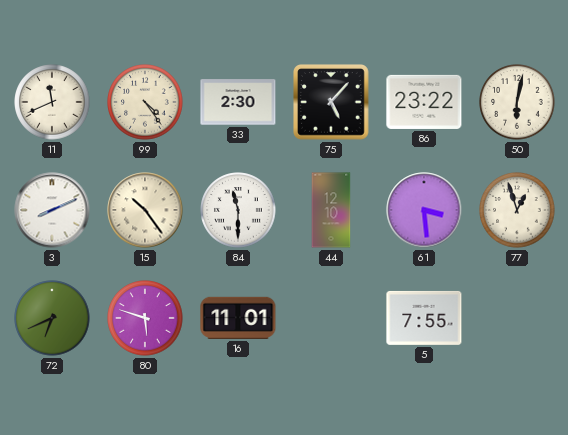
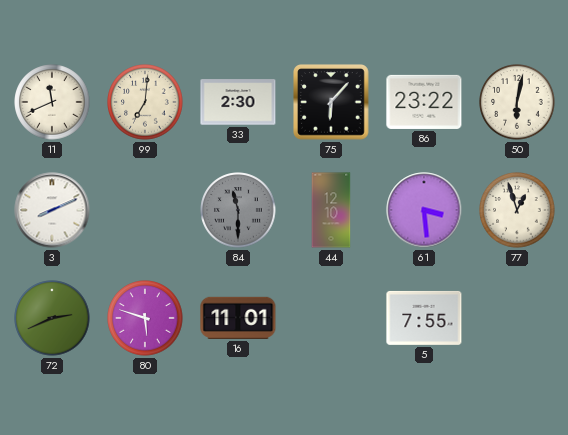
99: 4:24 -> 7:01
75: 5:07 -> 6:07
15: 10:24 -> none
84 dial: white -> grey
72: 6:41 -> 2:41
